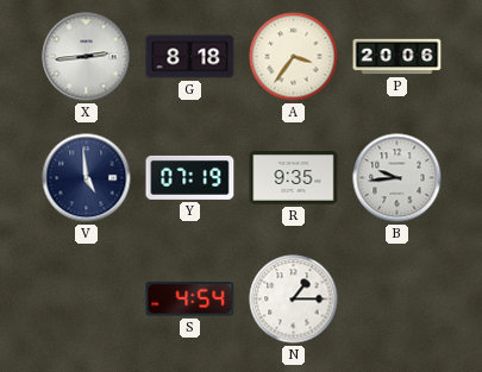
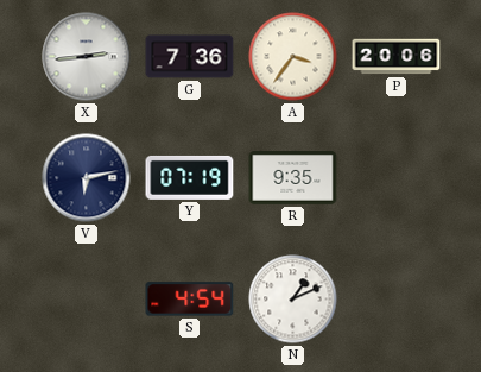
G: 8:18 -> 7:36
V: 4:59 -> 6:13
B: 9:44 -> none
N: 1:15 -> 1:11
